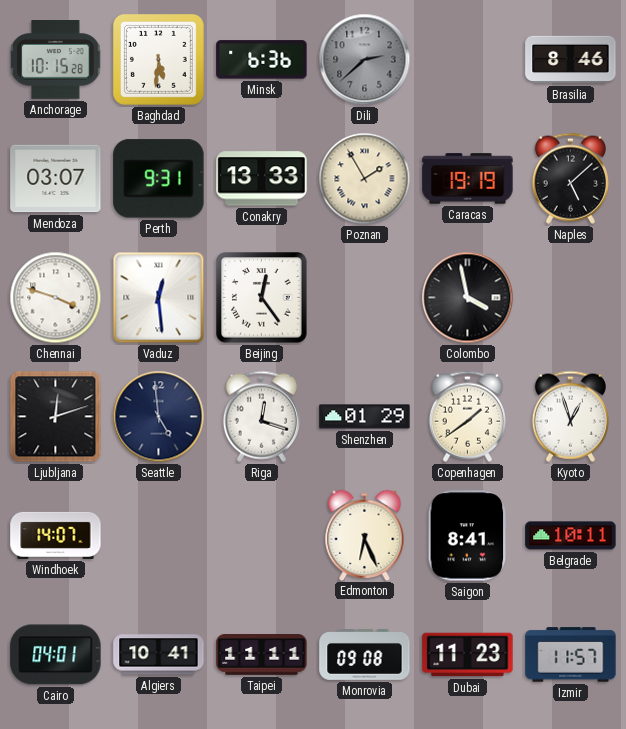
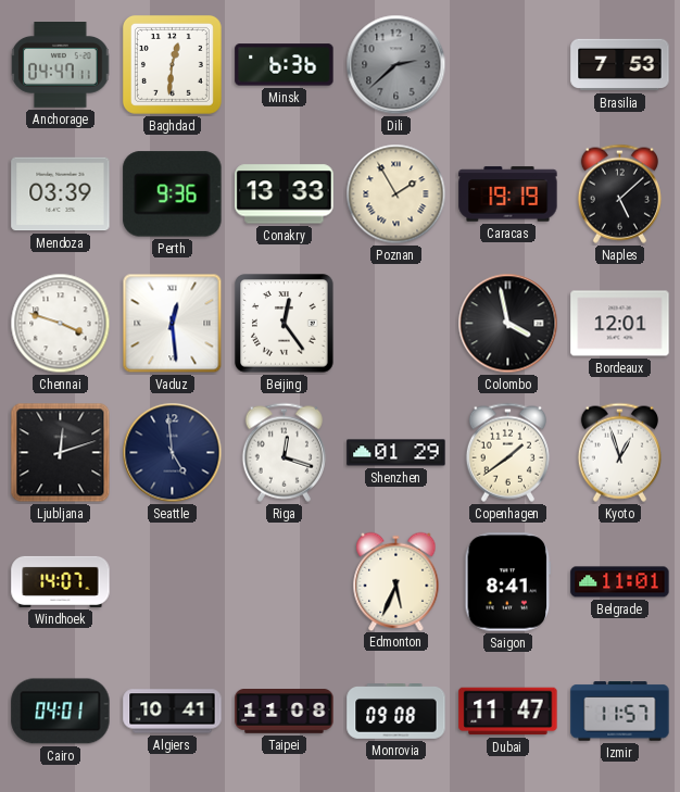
Anchorage: 10:15 -> 04:47
Baghdad: 5:31 -> 12:31
Brasilia: 8:46 -> 7:53
Mendoza: 03:07 -> 03:39
Perth: 9:31 -> 9:36
Bordeaux: none -> 12:01
Edmonton: 6:26 -> 5:34
Belgrade: 10:11 -> 11:01
Taipei: 11:11 -> 11:08
Dubai: 11:23 -> 11:47
